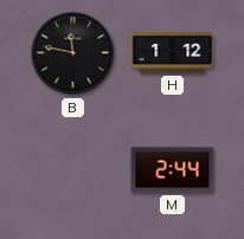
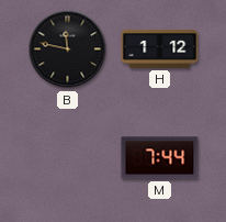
M: 2:44 -> 7:44
